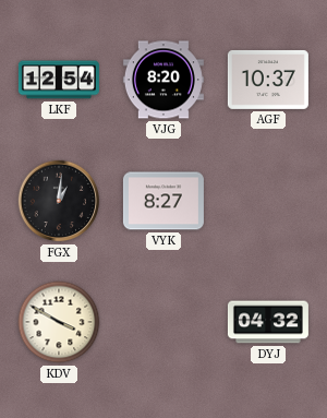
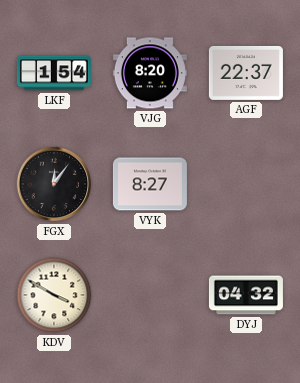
LKF: 12:54 -> 1:54
AGF: 10:37 -> 22:37
FGX: 1:01 -> 12:06
